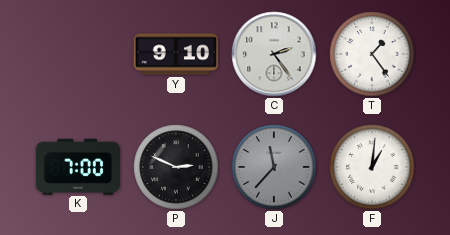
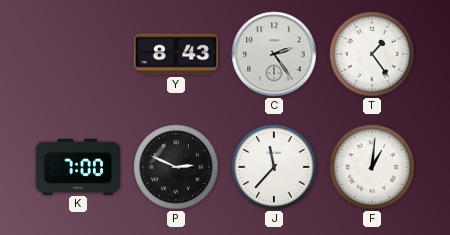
Y: 9:10 -> 8:43
J dial: grey -> white
